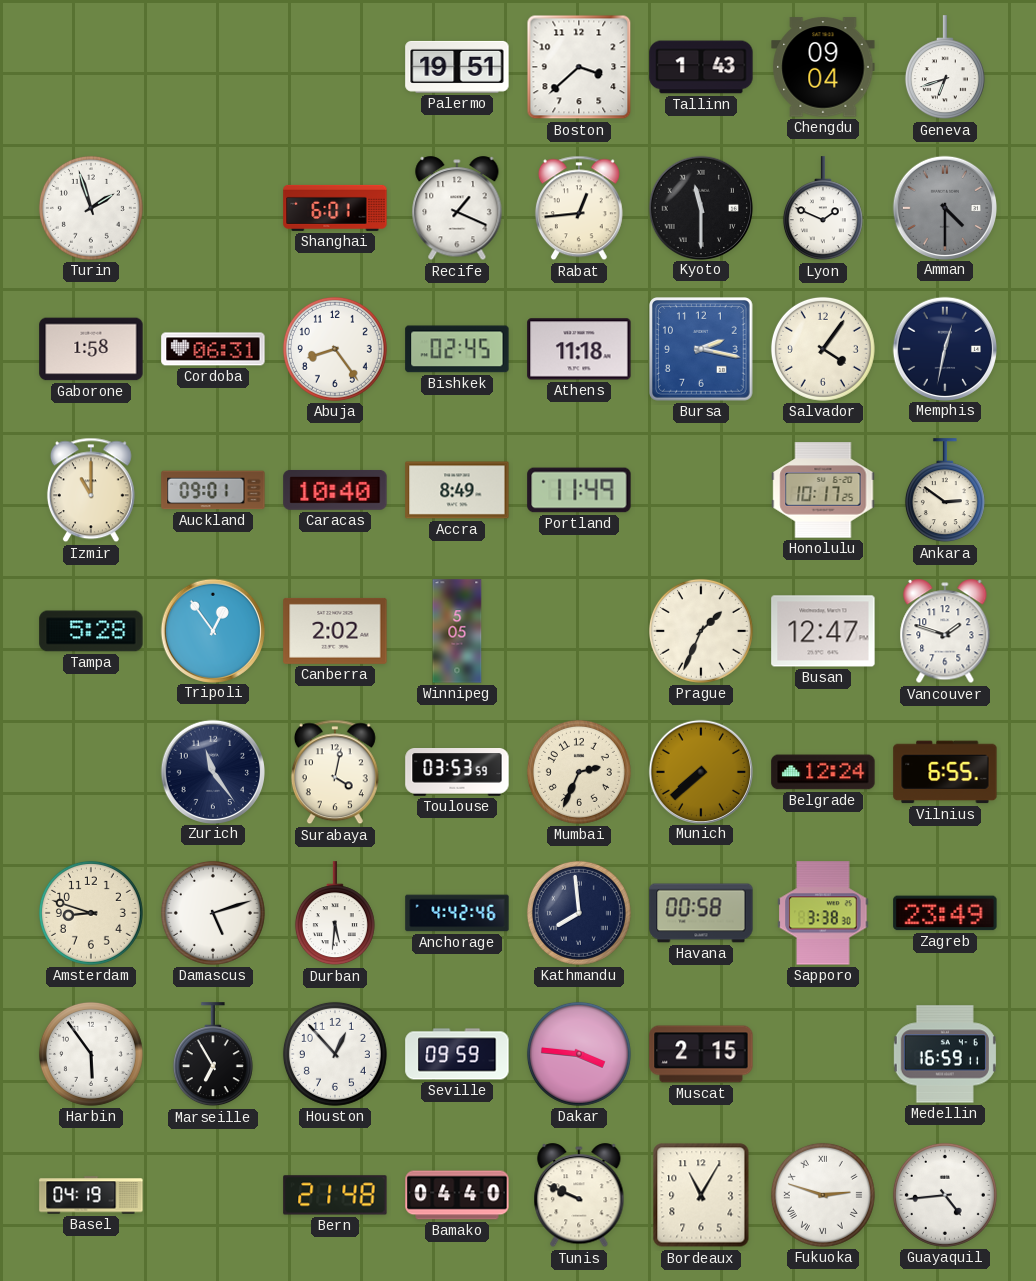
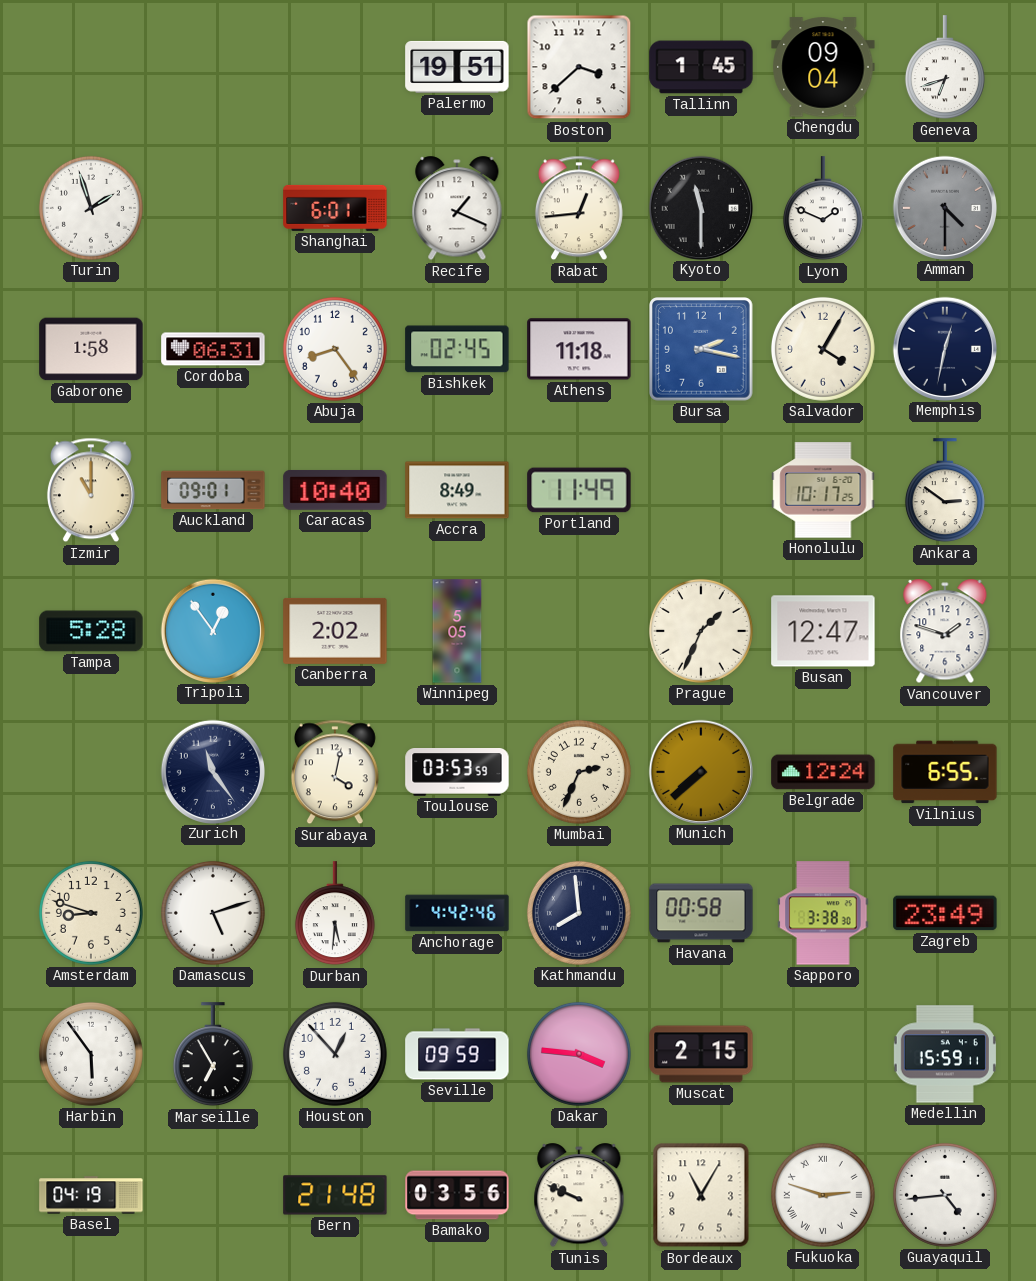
Tallinn: 1:43 -> 1:45
Salvador: 4:06 -> 4:05
Medellin: 16:59 -> 15:59
Bamako: 04:40 -> 03:56
